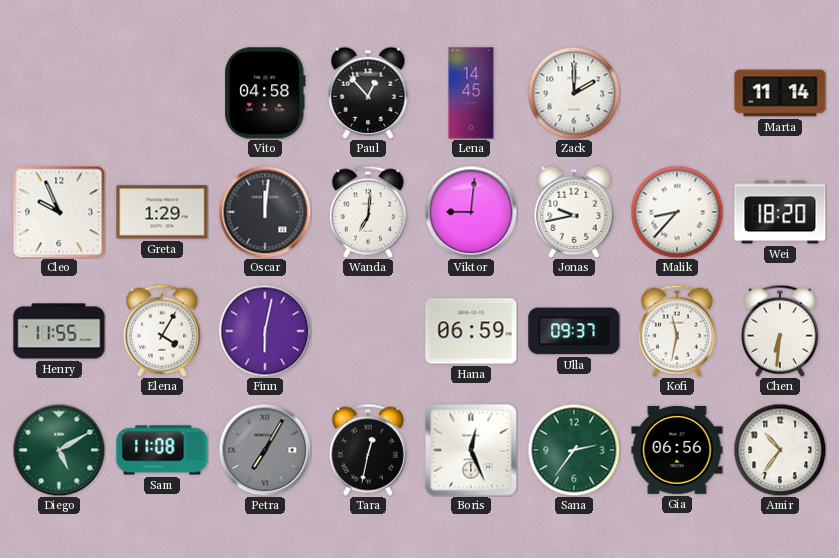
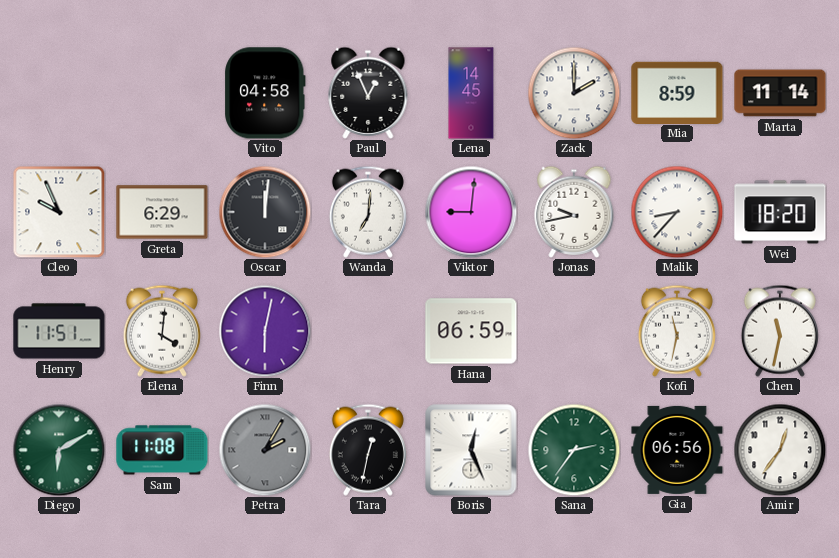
Paul: 12:53 -> 12:56
Mia: none -> 8:59
Greta: 1:29 -> 6:29
Henry: 11:55 -> 11:51
Elena: 4:05 -> 4:01
Ulla: 09:37 -> none
Chen: 6:31 -> 11:32
Diego: 5:10 -> 6:10
Petra: 7:05 -> 2:05
Amir: 10:36 -> 12:36
